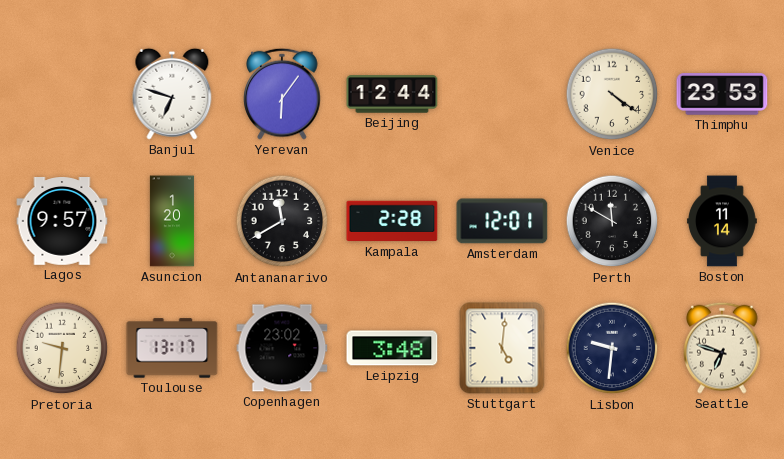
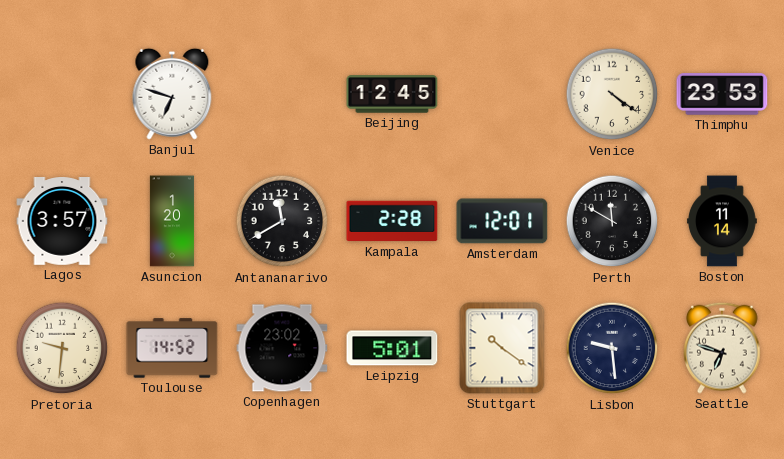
Yerevan: 6:06 -> none
Beijing: 12:44 -> 12:45
Lagos: 9:57 -> 3:57
Toulouse: 13:17 -> 14:52
Leipzig: 3:48 -> 5:01
Stuttgart: 5:01 -> 10:21
Lisbon: 9:31 -> 9:29
